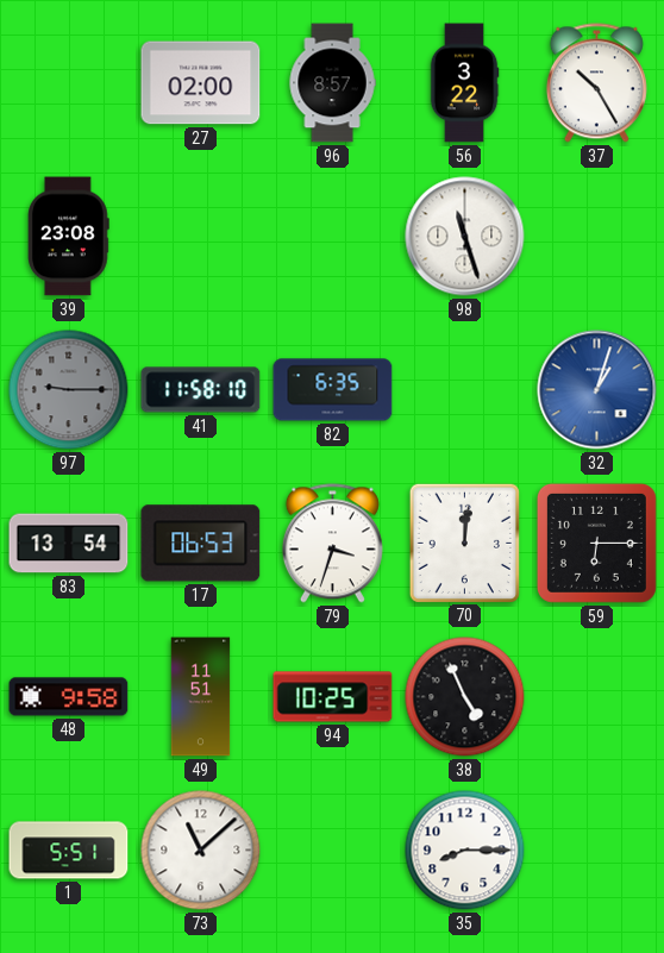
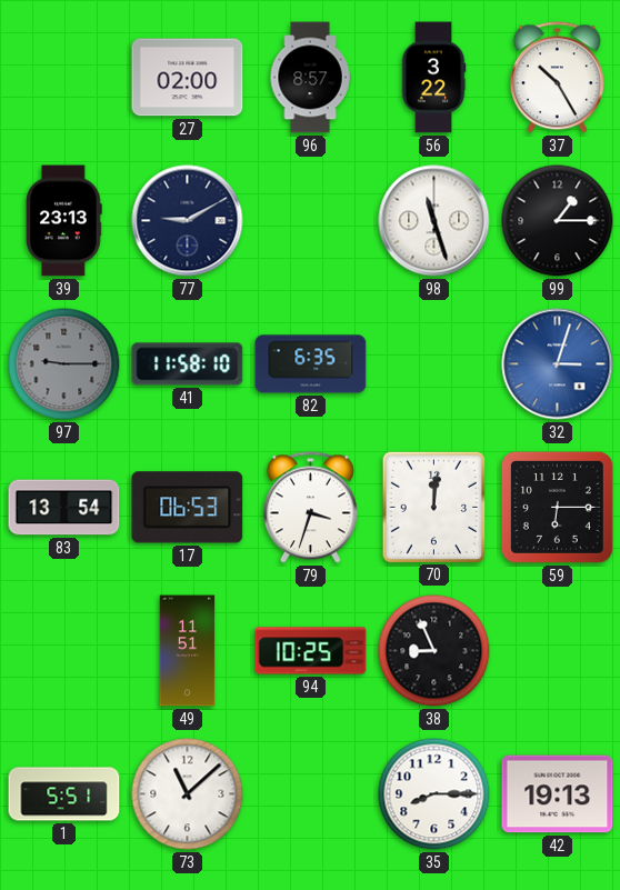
39: 23:08 -> 23:13
77: none -> 9:10
99: none -> 1:15
32: 1:03 -> 3:03
48: 9:58 -> none
38: 4:56 -> 8:56
42: none -> 19:13
